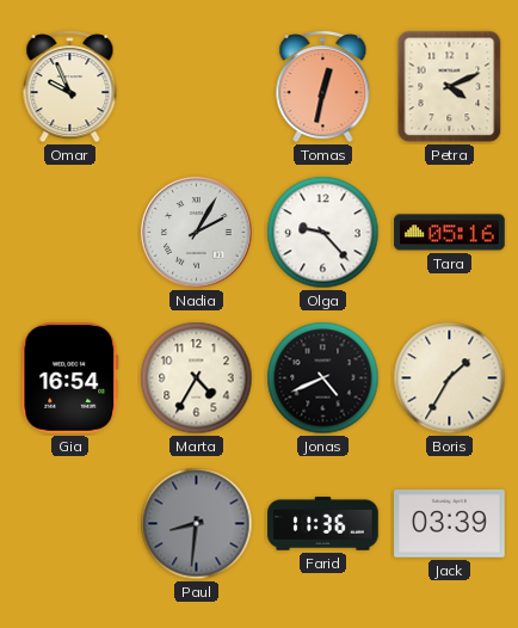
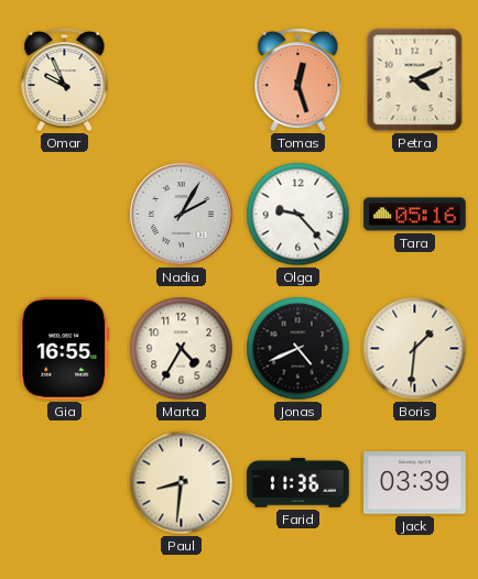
Tomas: 12:32 -> 12:27
Gia: 16:54 -> 16:55
Boris: 1:35 -> 1:31
Paul dial: grey -> cream
